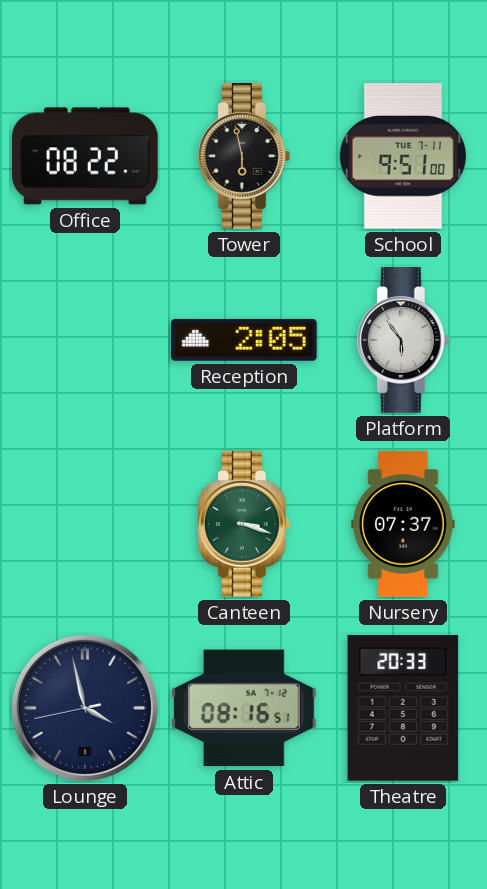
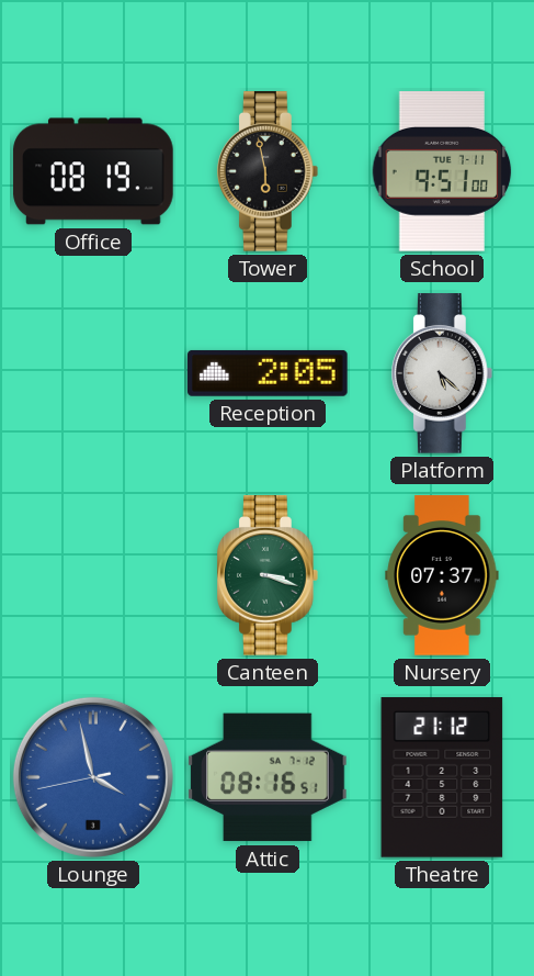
Office: 08:22 -> 08:19
Platform: 5:54 -> 5:22
Lounge dial: navy -> blue
Theatre: 20:33 -> 21:12
